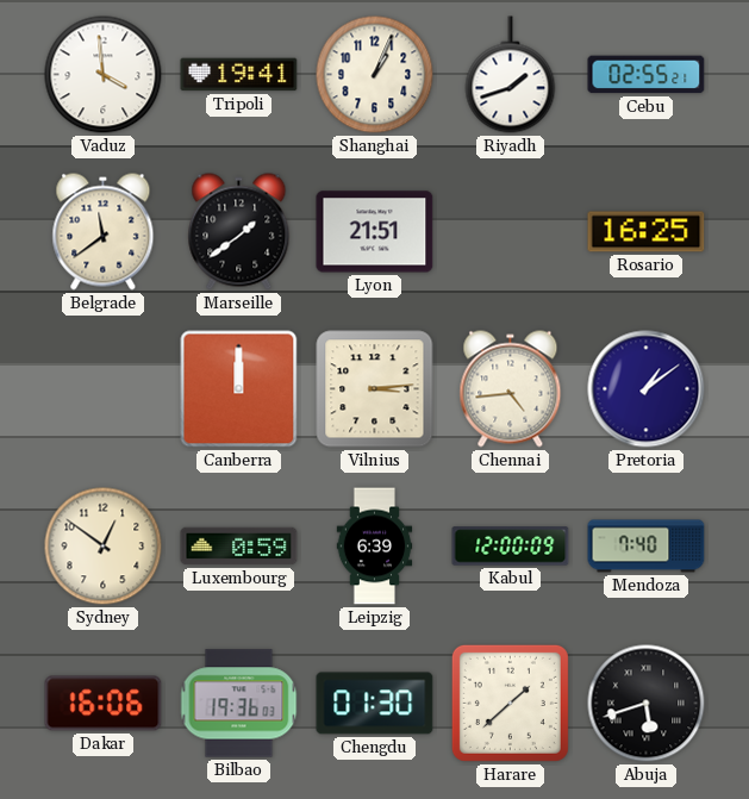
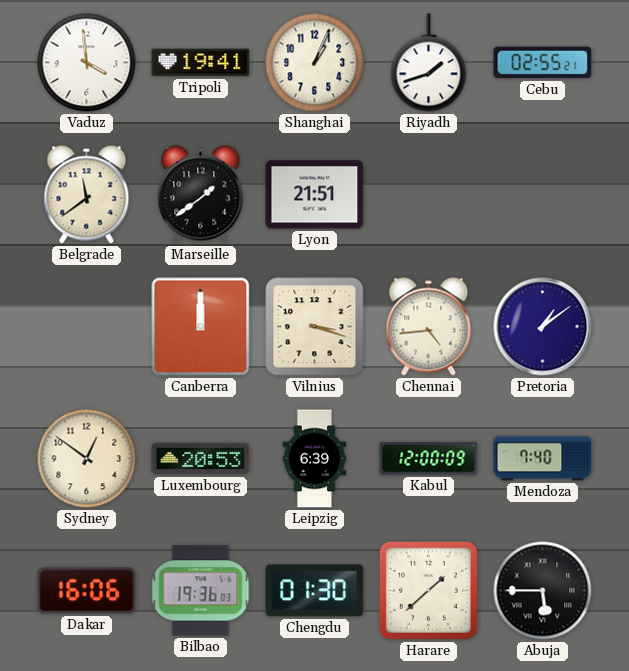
Rosario: 16:25 -> none
Vilnius: 3:14 -> 3:18
Luxembourg: 0:59 -> 20:53
Abuja: 5:42 -> 5:45
